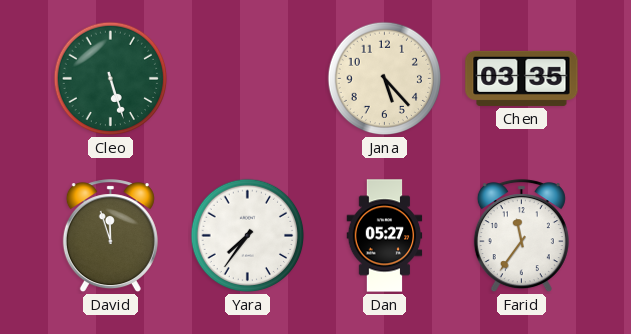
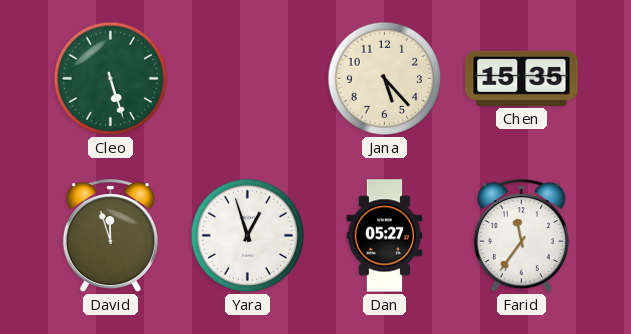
Chen: 03:35 -> 15:35
Yara: 7:36 -> 12:57
